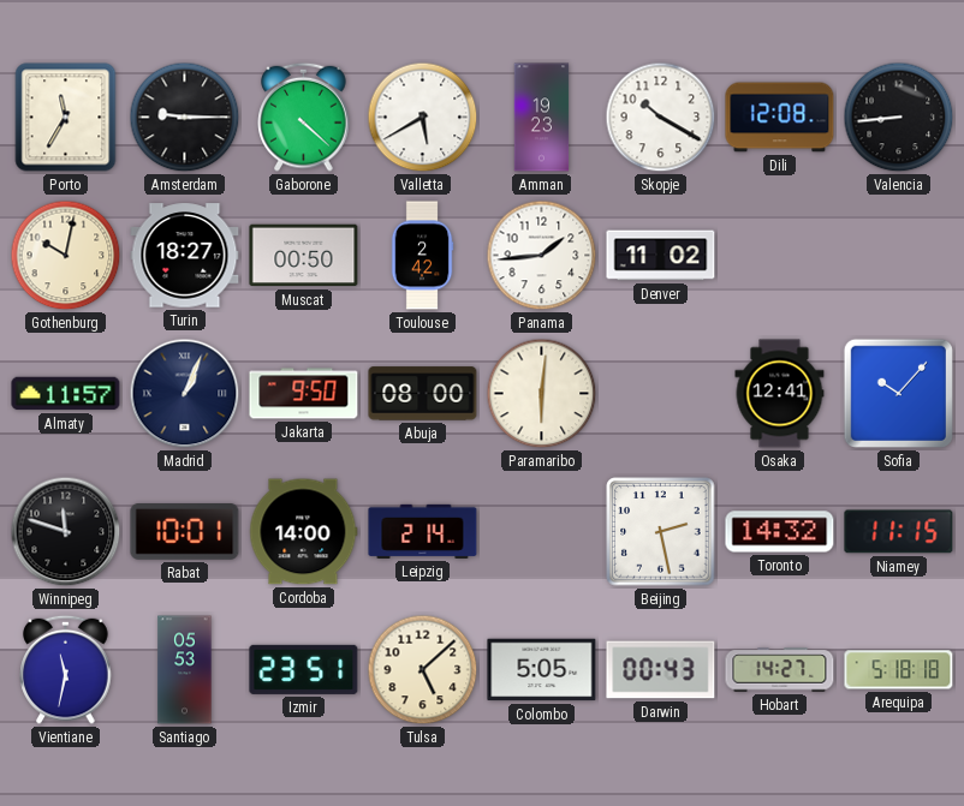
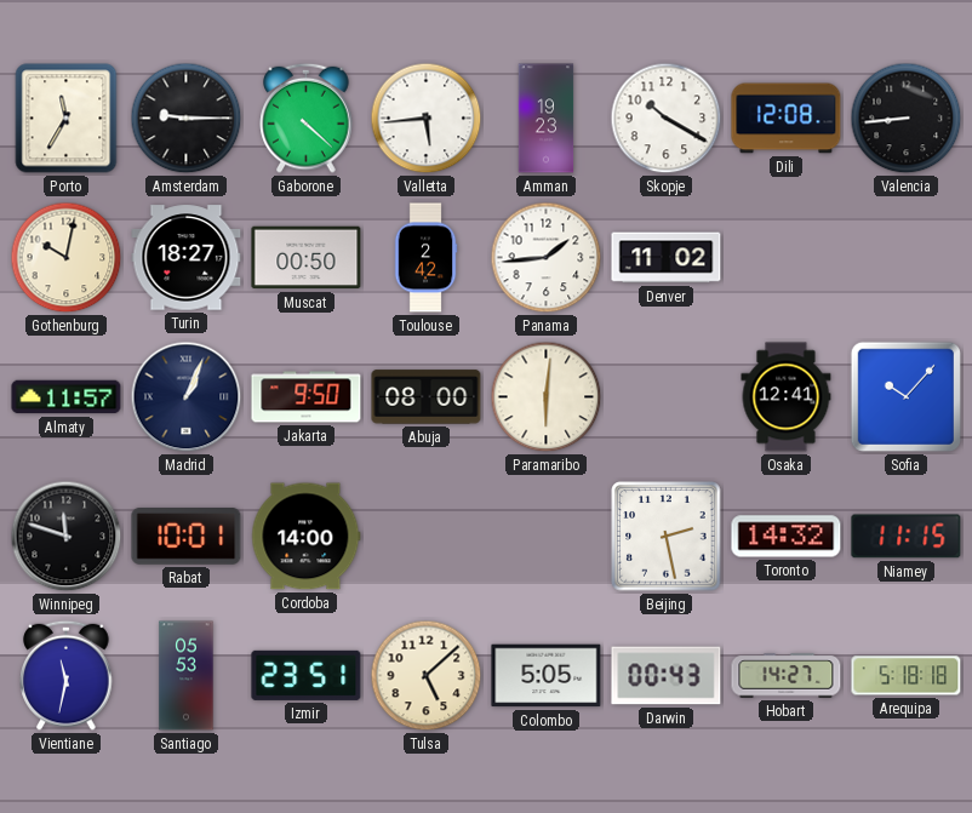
Valletta: 5:40 -> 5:44
Leipzig: 2:14 -> none
